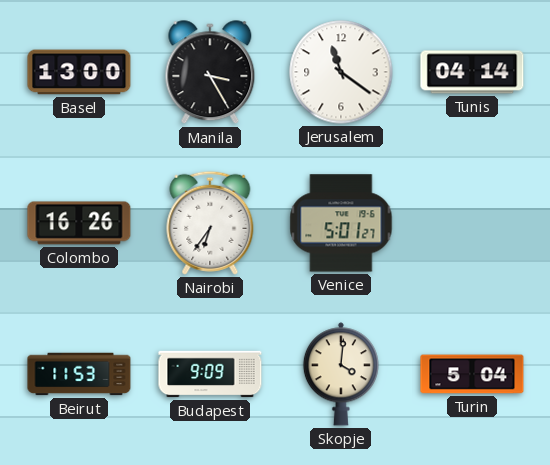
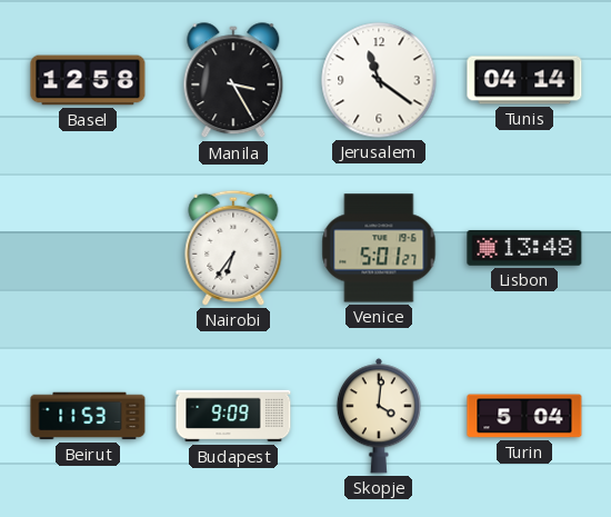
Basel: 13:00 -> 12:58
Colombo: 16:26 -> none
Lisbon: none -> 13:48
